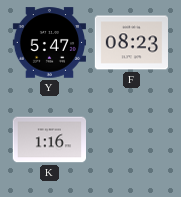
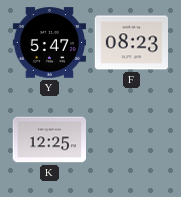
K: 1:16 -> 12:25
